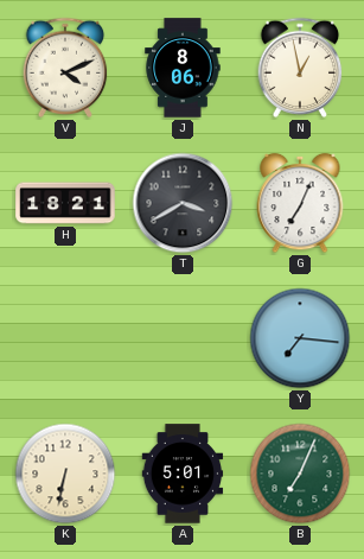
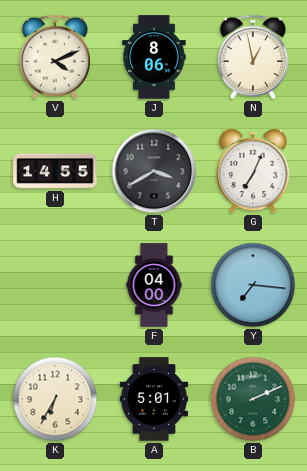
H: 18:21 -> 14:55
F: none -> 04:00
K: 6:32 -> 6:35
B: 7:04 -> 2:11
